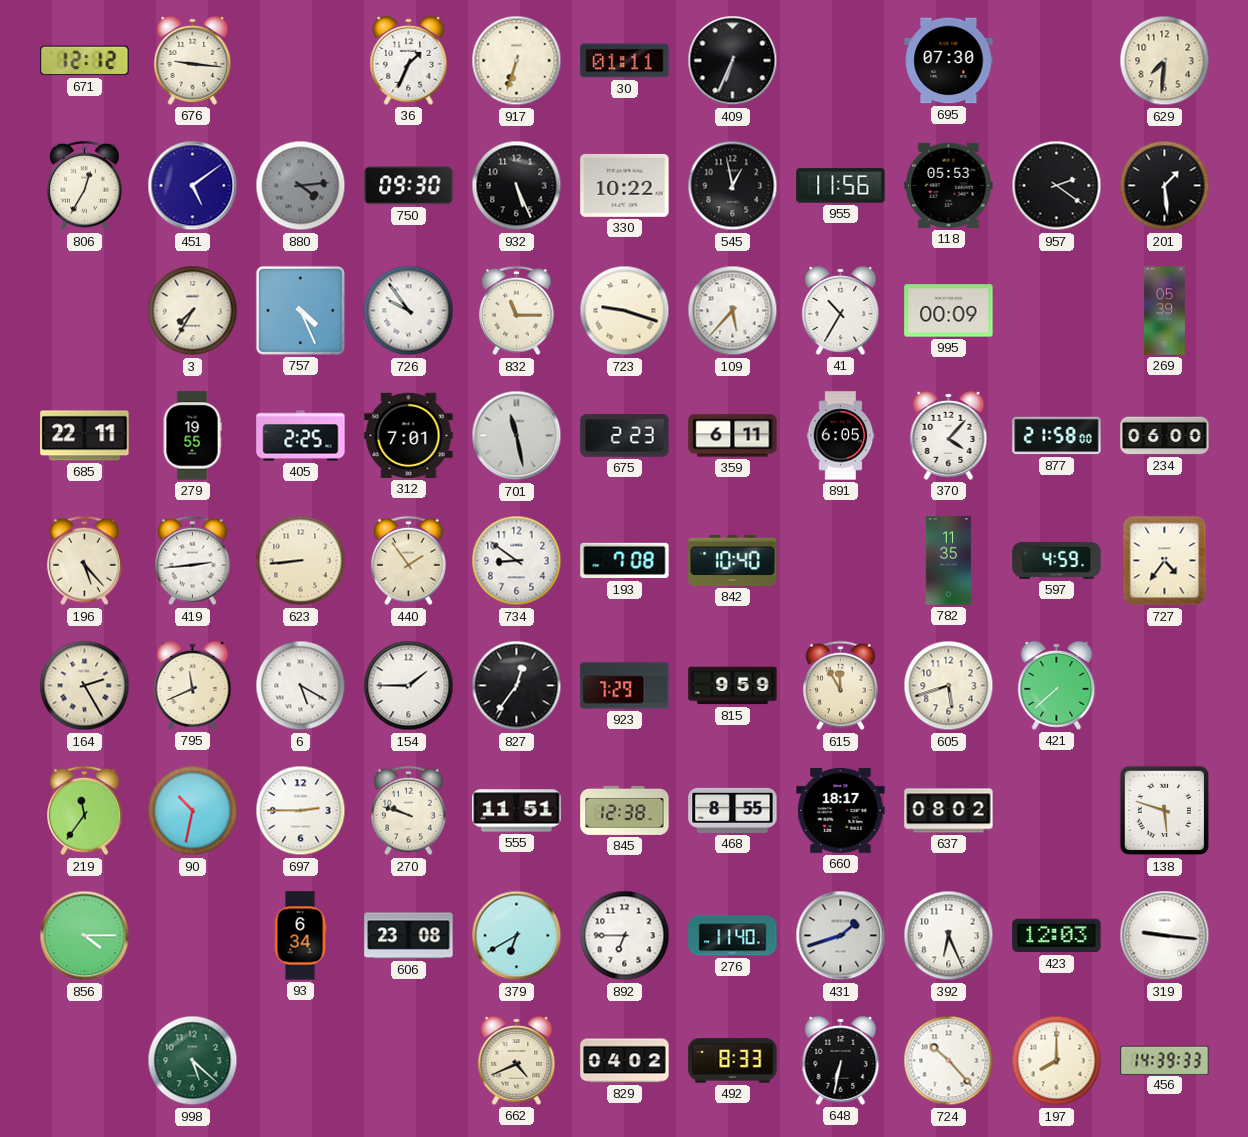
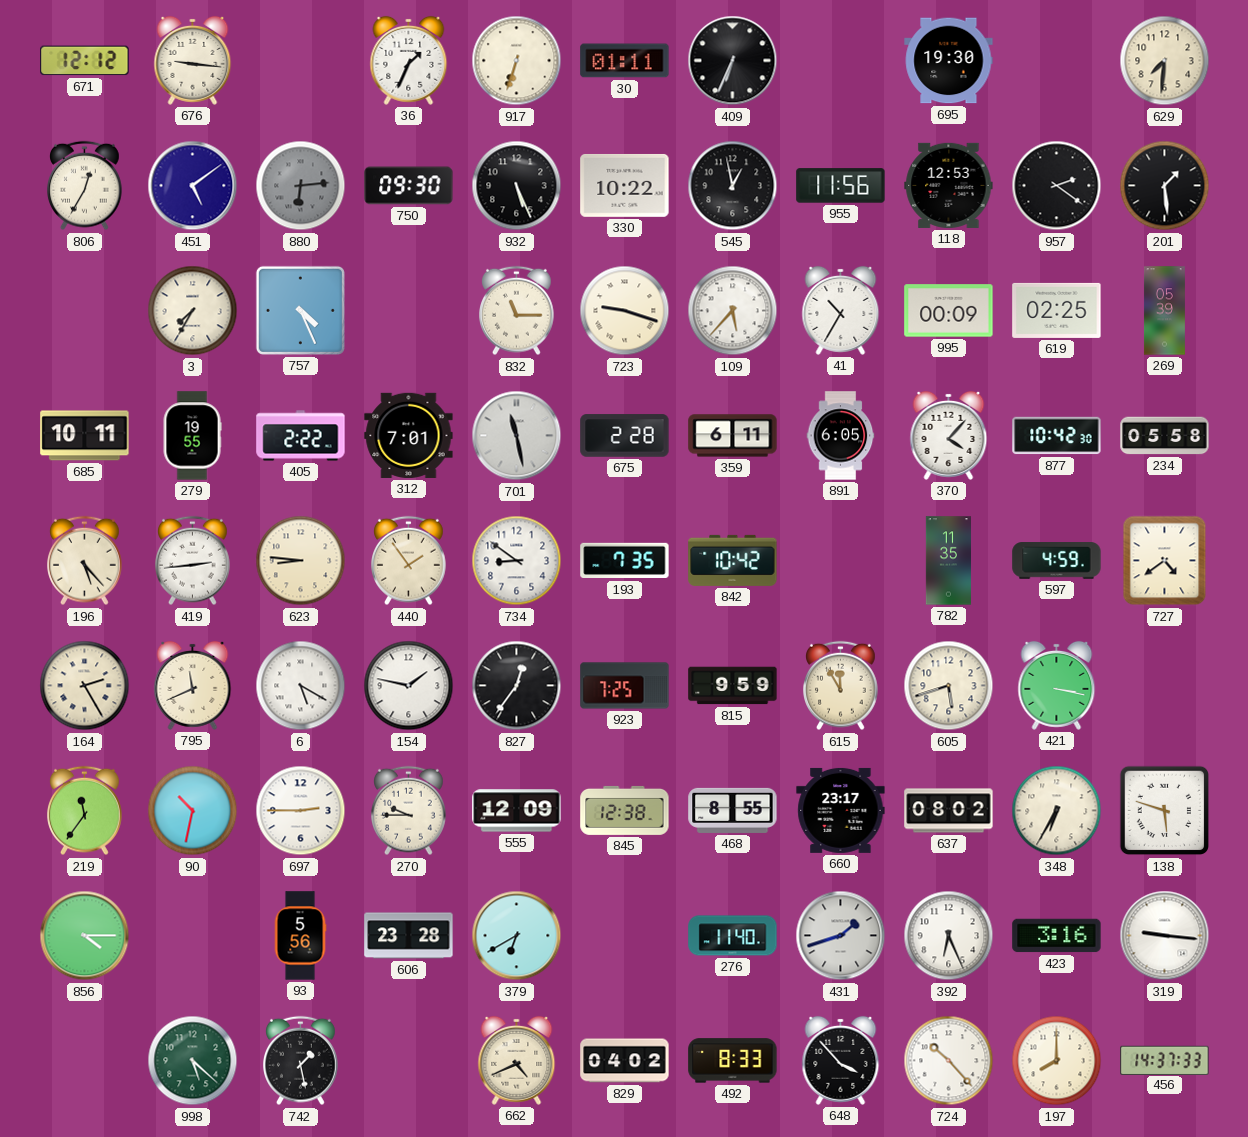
695: 07:30 -> 19:30
880: 4:14 -> 6:14
118: 05:53 -> 12:53
726: 9:54 -> none
619: none -> 02:25
685: 22:11 -> 10:11
405: 2:25 -> 2:22
675: 2:23 -> 2:28
877: 21:58 -> 10:42
234: 06:00 -> 05:58
623: 8:44 -> 8:46
193: 7:08 -> 7:35
842: 10:40 -> 10:42
727: 4:36 -> 4:39
154: 1:45 -> 1:47
923: 7:29 -> 7:25
421: 7:38 -> 3:17
270: 9:48 -> 9:45
555: 11:51 -> 12:09
660: 18:17 -> 23:17
348: none -> 6:35
93: 6:34 -> 5:56
606: 23:08 -> 23:28
892: 6:45 -> none
423: 12:03 -> 3:16
742: none -> 1:28
648: 6:32 -> 3:53
456: 14:39 -> 14:37
